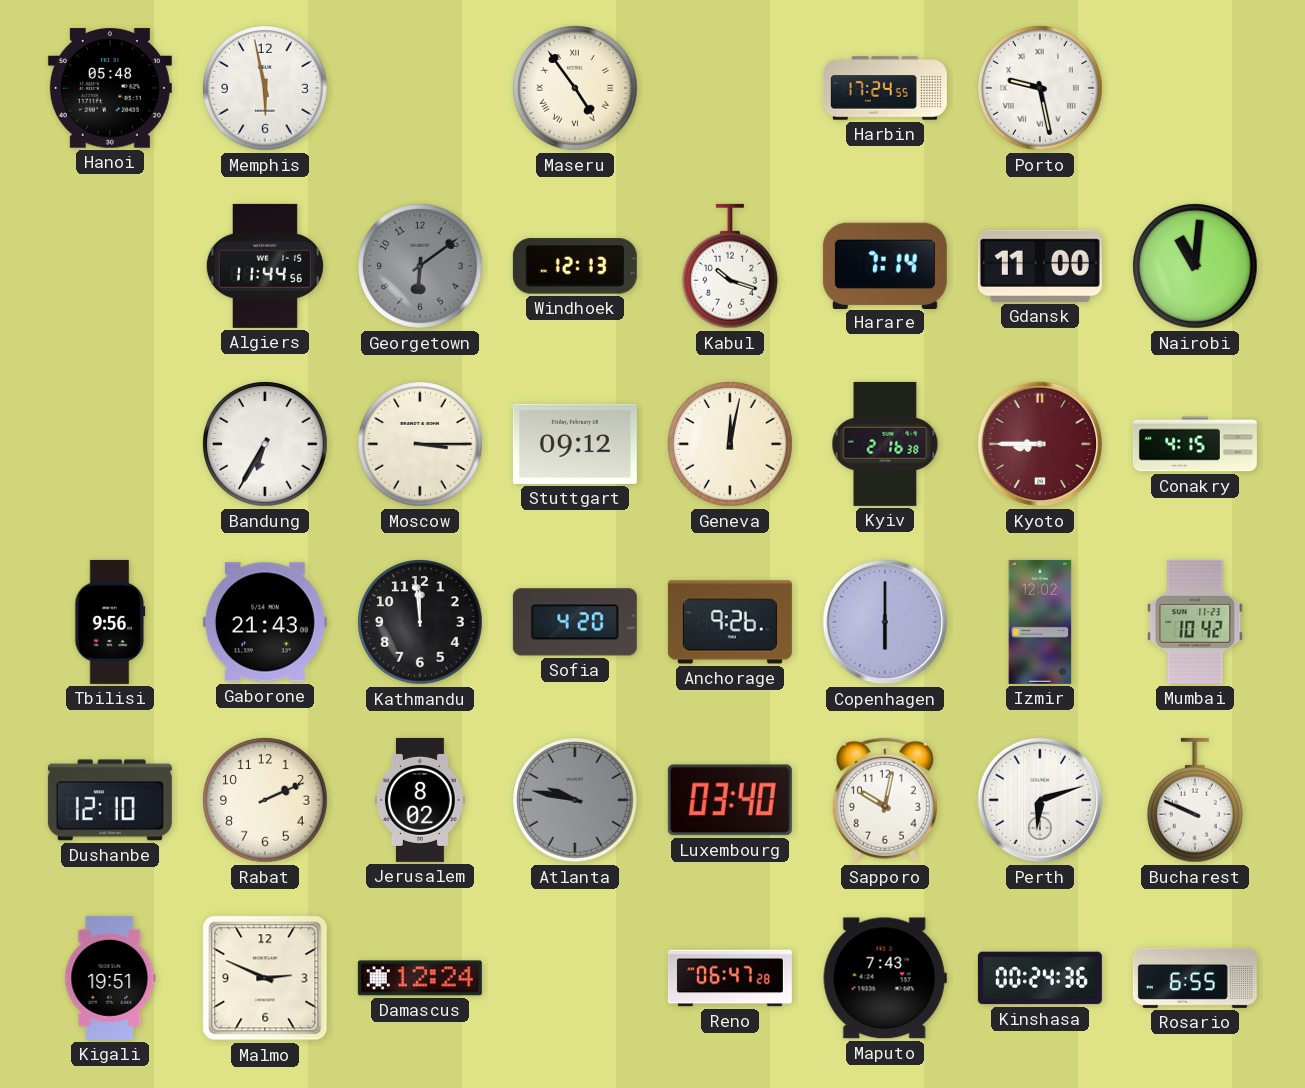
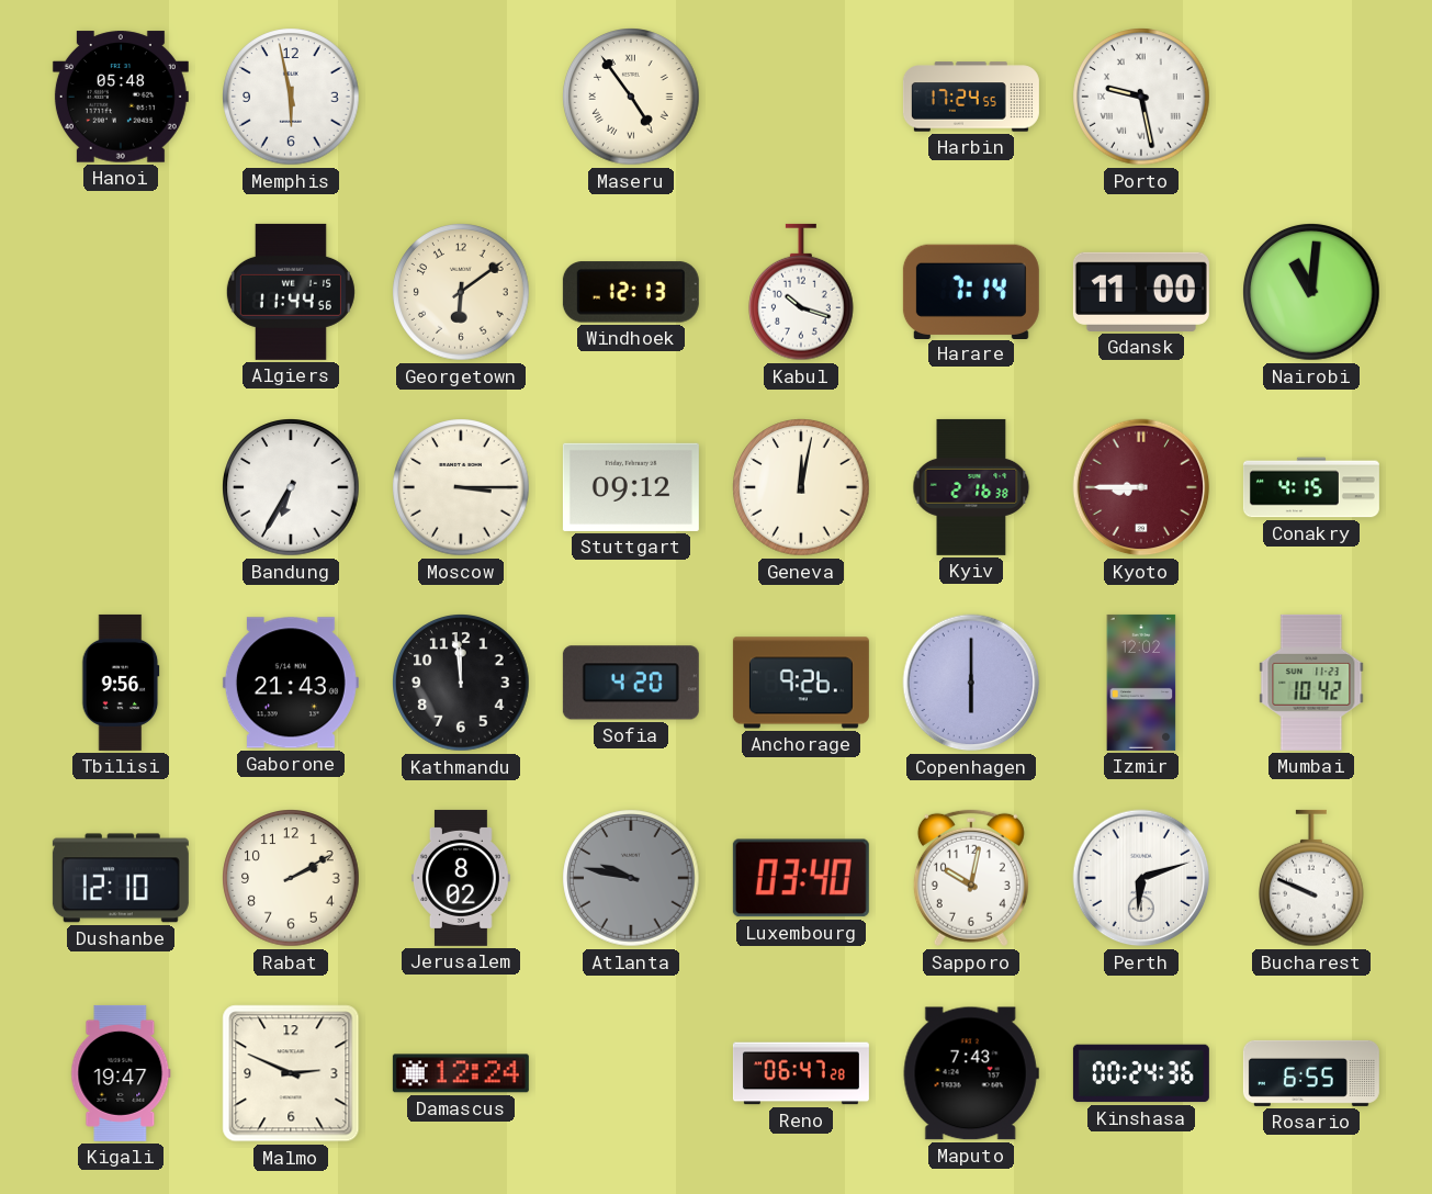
Georgetown dial: grey -> cream
Rabat: 2:11 -> 2:10
Kigali: 19:51 -> 19:47
